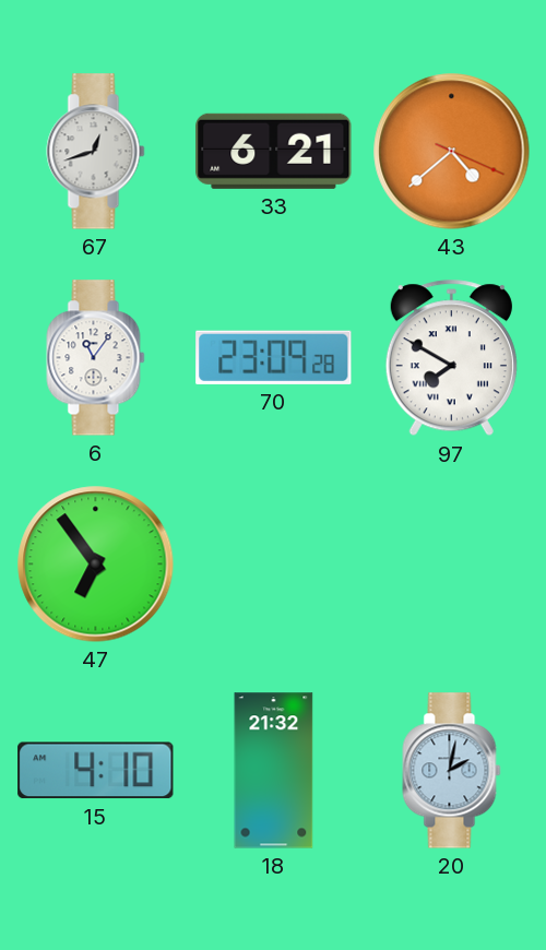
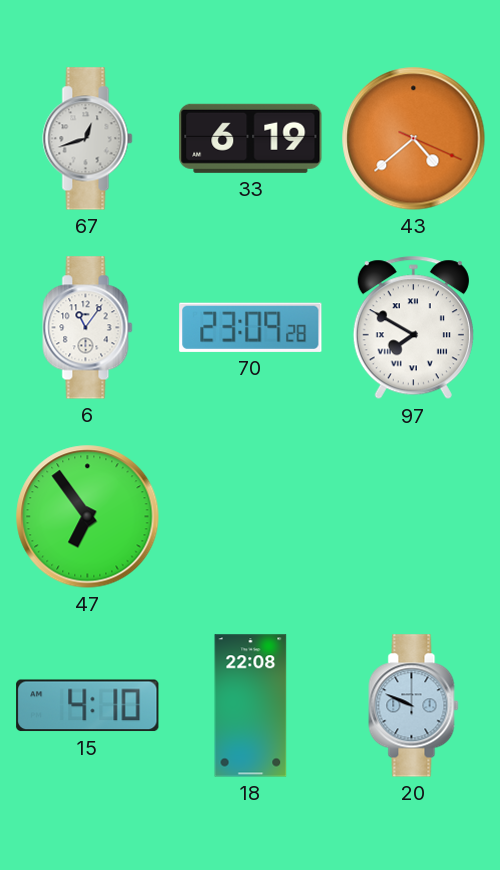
33: 6:21 -> 6:19
18: 21:32 -> 22:08
20: 2:02 -> 9:49
